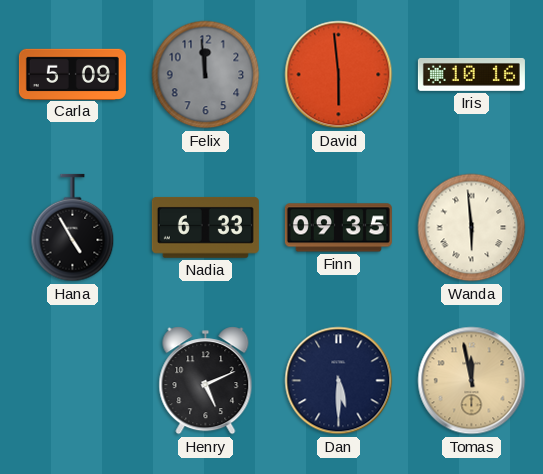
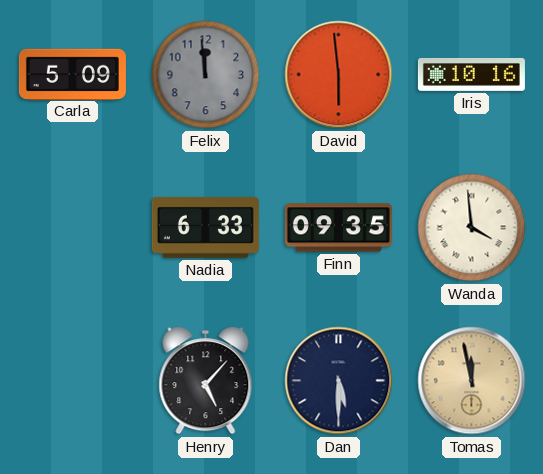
Hana: 4:55 -> none
Wanda: 5:59 -> 3:59
Henry: 5:11 -> 5:07
